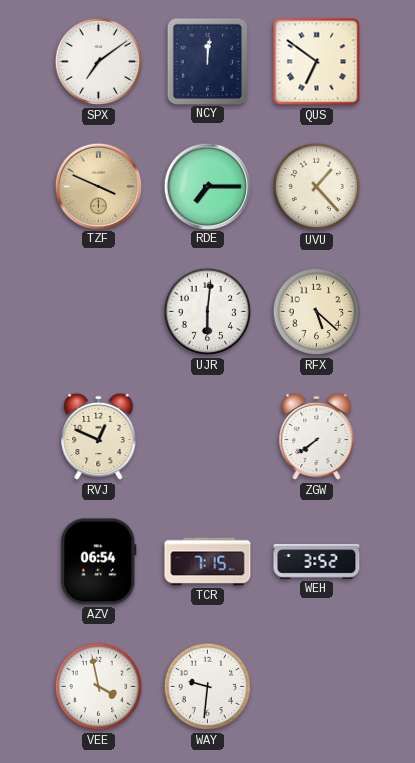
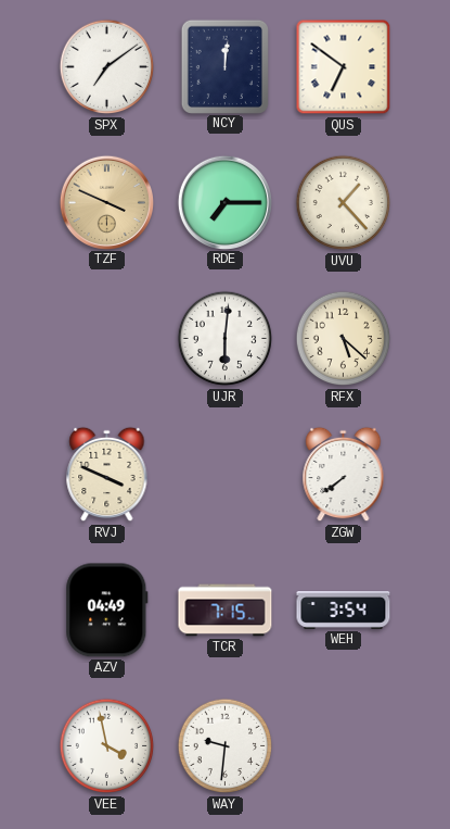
RVJ: 12:49 -> 3:49
AZV: 06:54 -> 04:49
WEH: 3:52 -> 3:54
